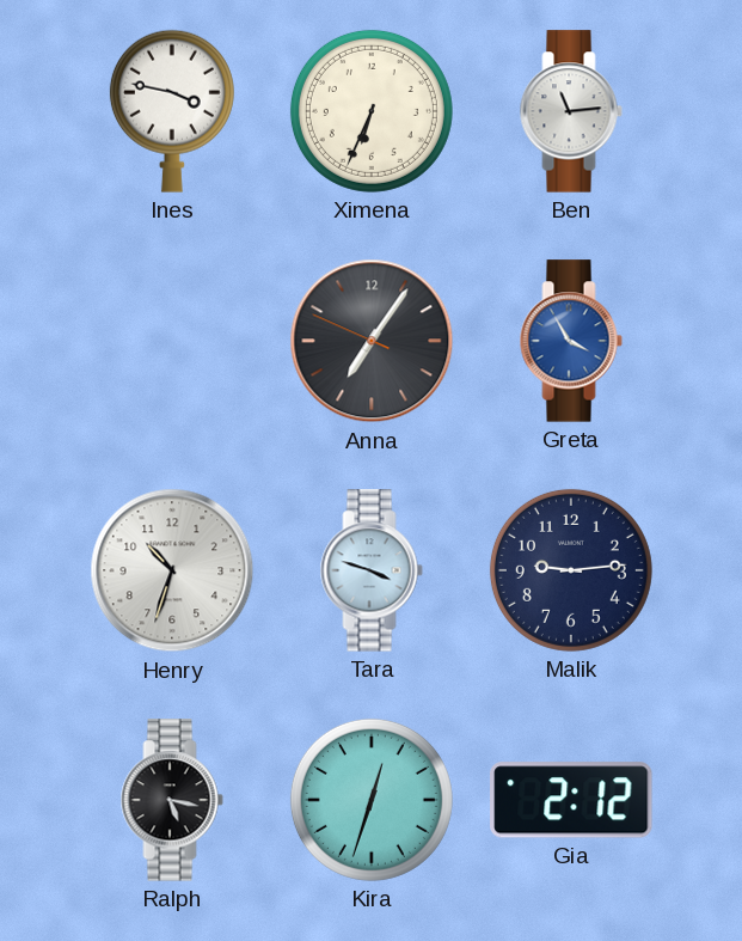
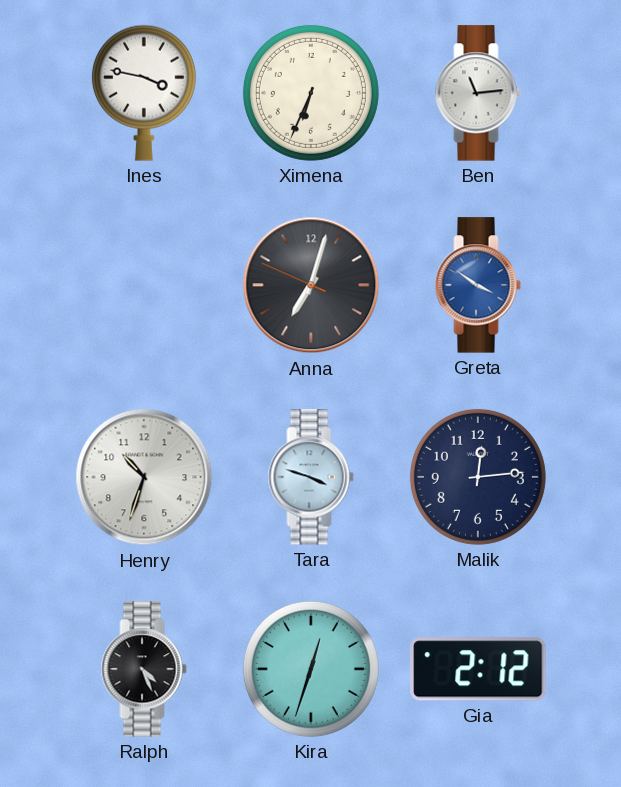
Anna: 7:05 -> 7:02
Greta: 3:55 -> 3:51
Malik: 9:14 -> 12:14
Ralph: 5:17 -> 4:26
